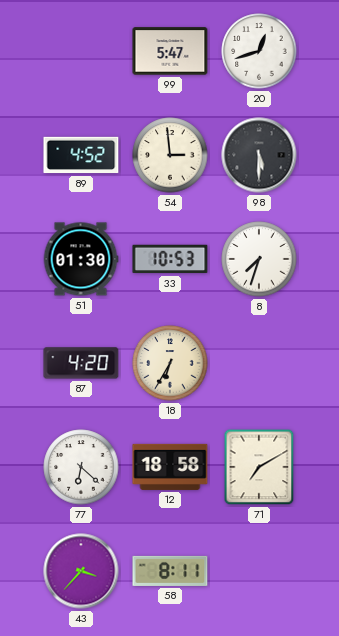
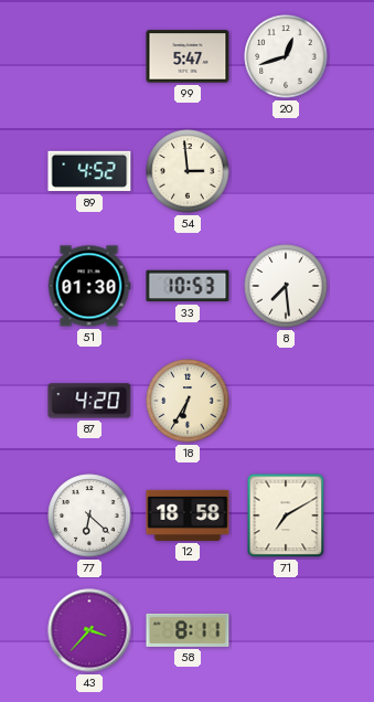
98: 5:30 -> none
8: 7:33 -> 7:29
